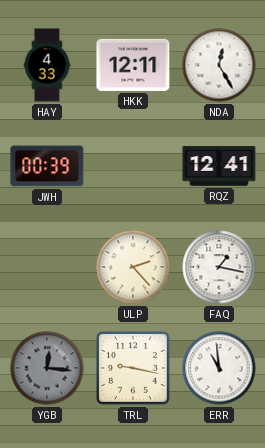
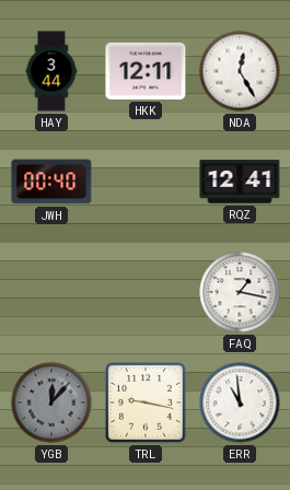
HAY: 4:33 -> 3:44
JWH: 00:39 -> 00:40
ULP: 2:23 -> none
YGB: 12:16 -> 12:07
